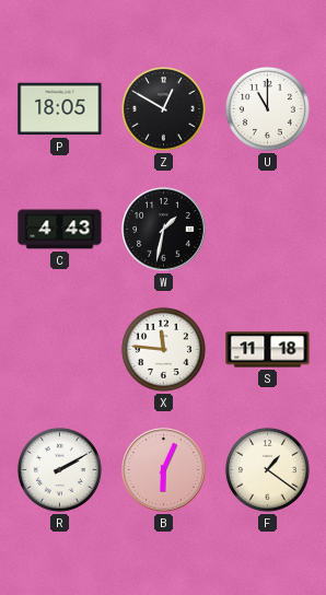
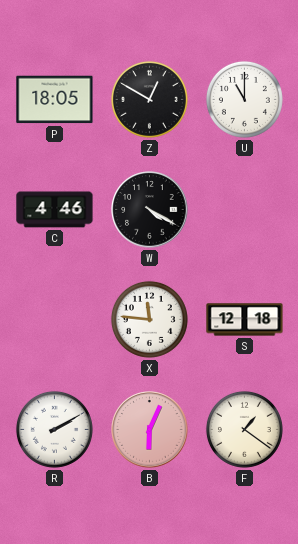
C: 4:43 -> 4:46
W: 1:32 -> 4:20
S: 11:18 -> 12:18
